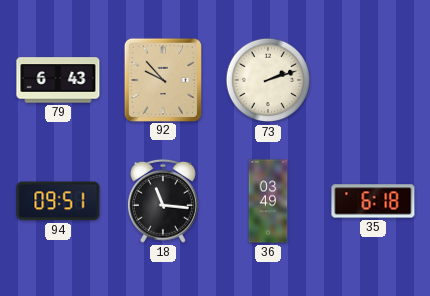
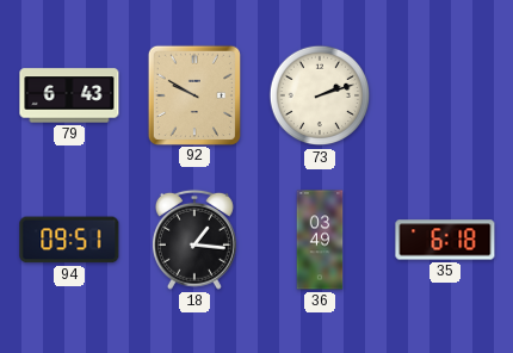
92: 9:53 -> 9:50
18: 11:16 -> 1:16
